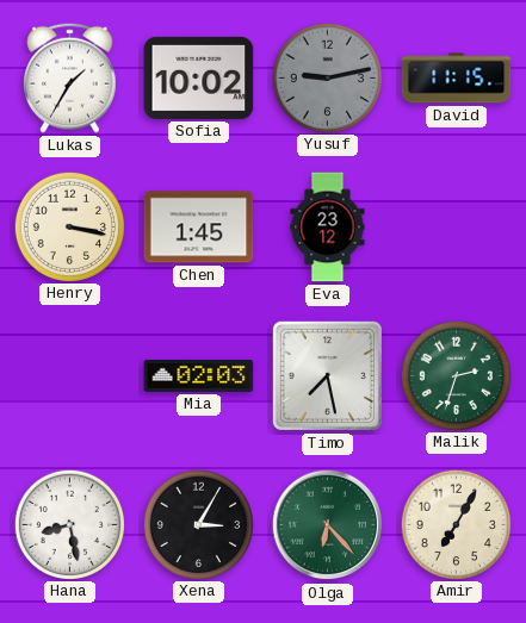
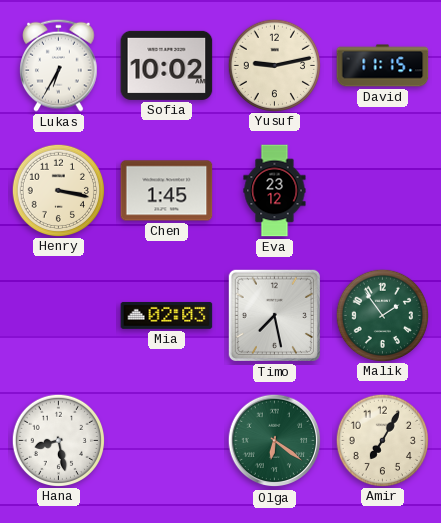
Lukas: 1:35 -> 6:35
Yusuf dial: grey -> cream
Malik: 2:33 -> 1:54
Xena: 3:05 -> none
Olga: 6:23 -> 6:21
